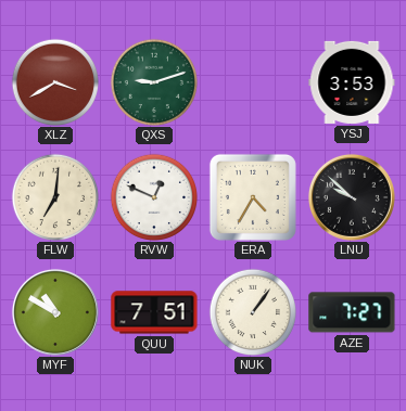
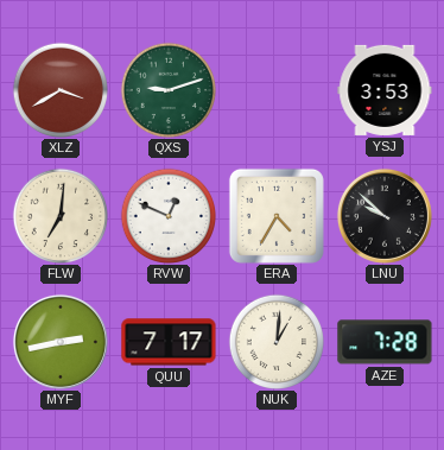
MYF: 10:50 -> 2:43
QUU: 7:51 -> 7:17
NUK: 1:06 -> 1:01
AZE: 7:27 -> 7:28
